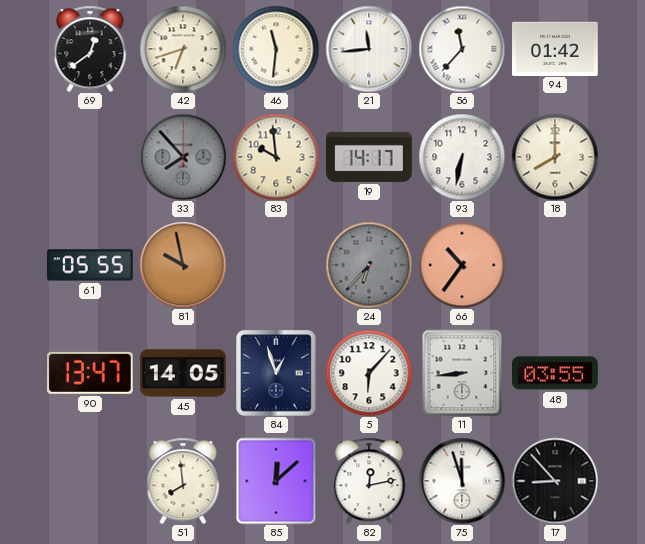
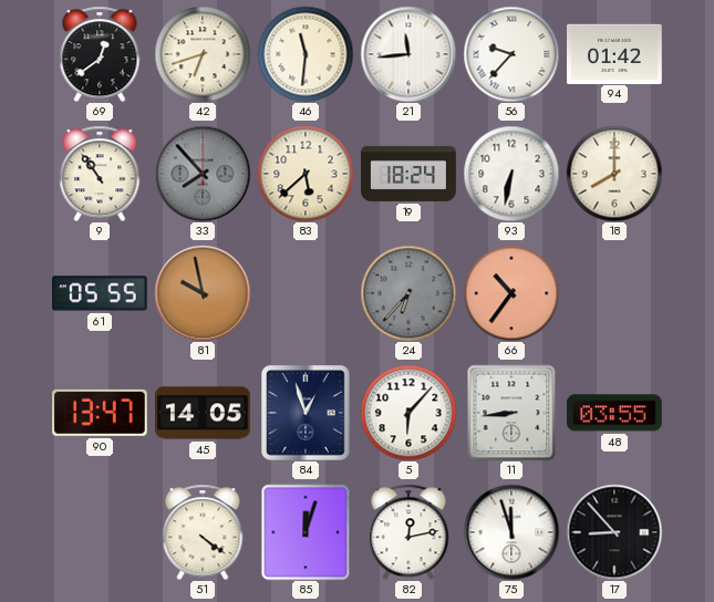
56: 11:37 -> 9:37
9: none -> 10:54
83: 9:59 -> 5:38
19: 14:17 -> 18:24
51: 7:59 -> 4:21
85: 12:08 -> 12:03
